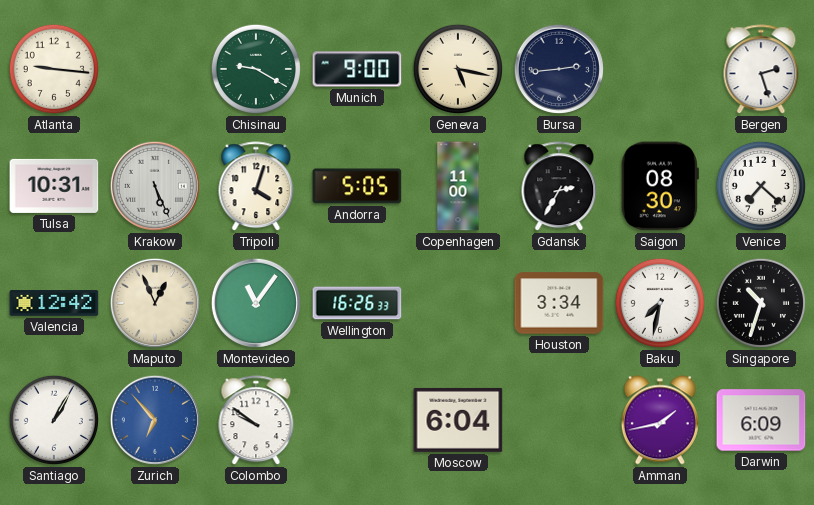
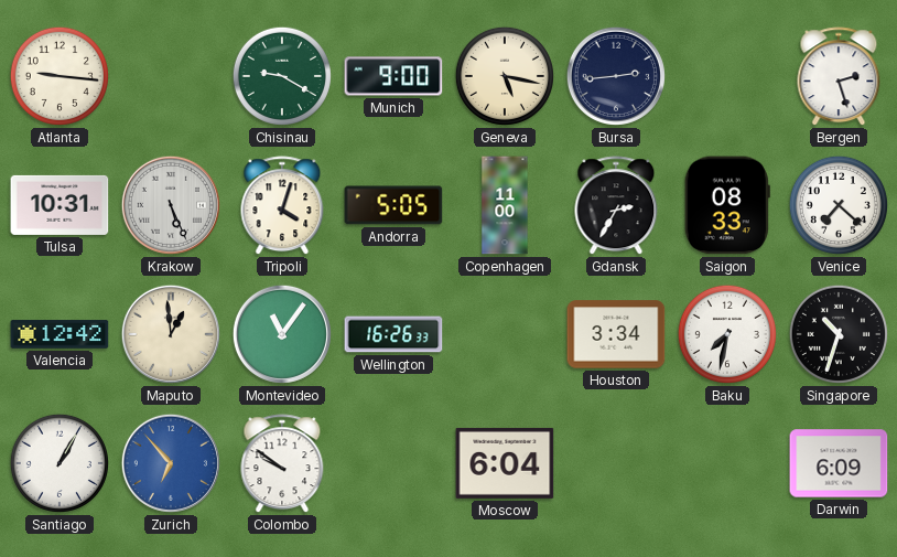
Saigon: 08:30 -> 08:33
Maputo: 12:56 -> 12:59
Amman: 1:43 -> none
